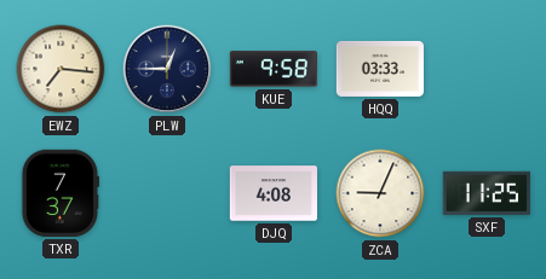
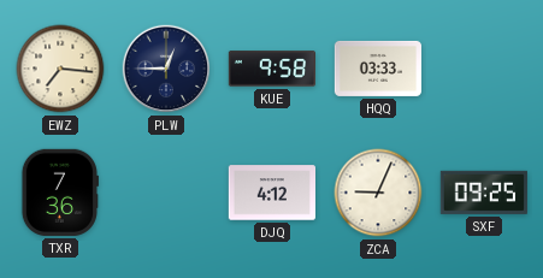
TXR: 7:37 -> 7:36
DJQ: 4:08 -> 4:12
SXF: 11:25 -> 09:25
